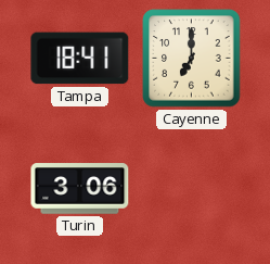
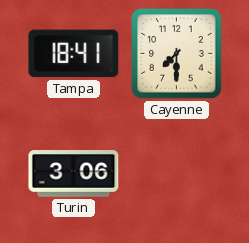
Cayenne: 7:00 -> 7:30
